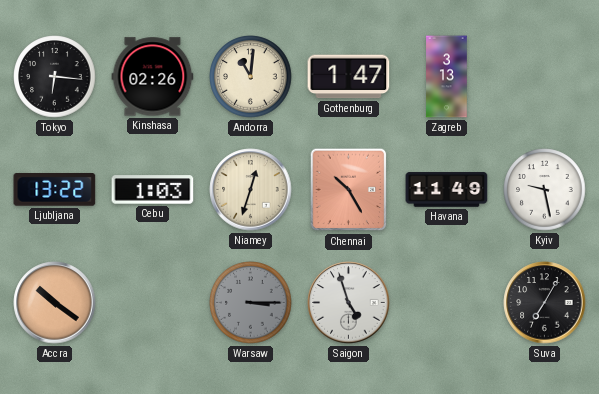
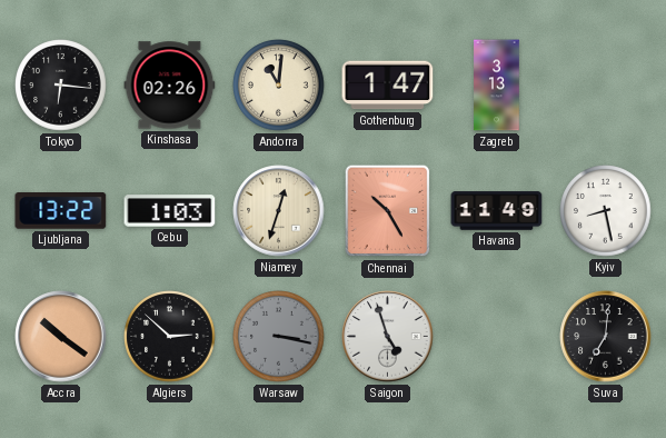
Kyiv: 9:28 -> 8:28
Algiers: none -> 2:52
Warsaw: 3:15 -> 3:17
Suva: 7:05 -> 7:01
